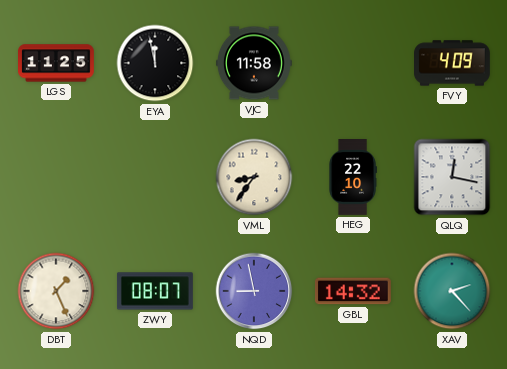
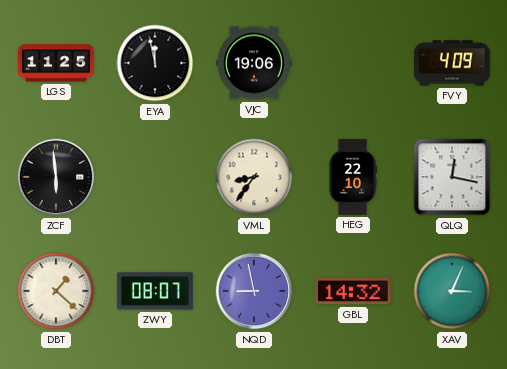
VJC: 11:58 -> 19:06
ZCF: none -> 5:59
DBT: 1:26 -> 1:22
XAV: 2:23 -> 3:04
